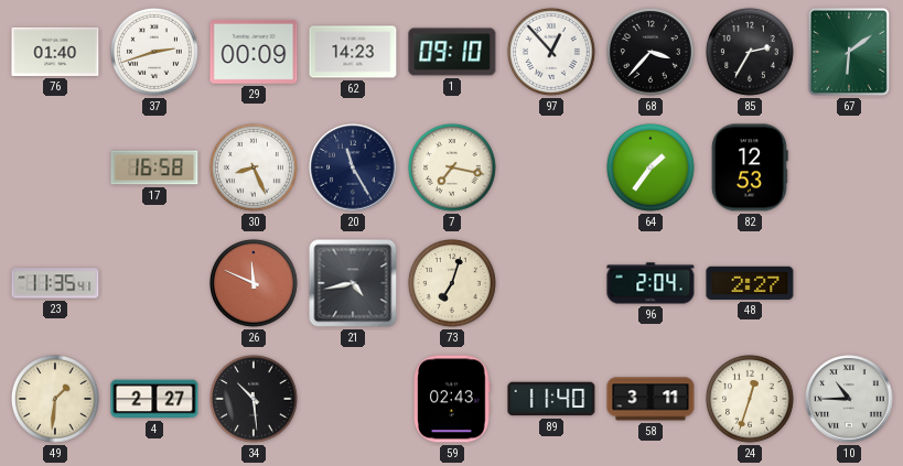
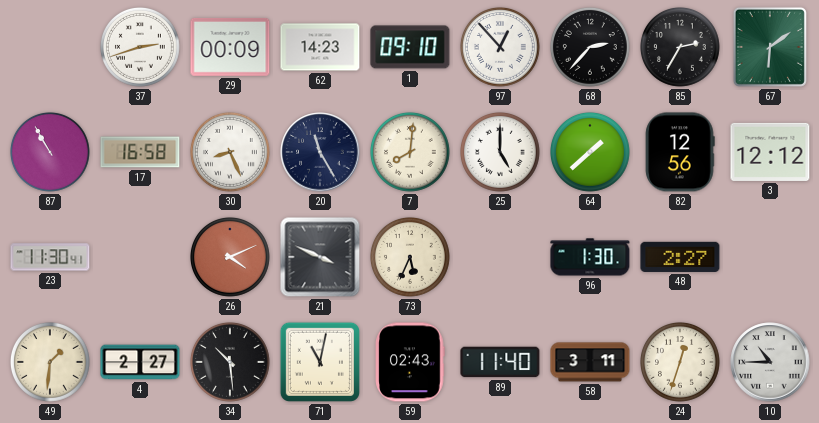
76: 01:40 -> none
68: 3:37 -> 2:37
87: none -> 10:55
7: 7:17 -> 8:01
25: none -> 5:00
64: 1:36 -> 1:38
82: 12:53 -> 12:56
3: none -> 12:12
23: 11:35 -> 11:30
26: 11:49 -> 4:11
21: 4:43 -> 3:49
73: 7:03 -> 5:34
96: 2:04 -> 1:30
71: none -> 11:02
